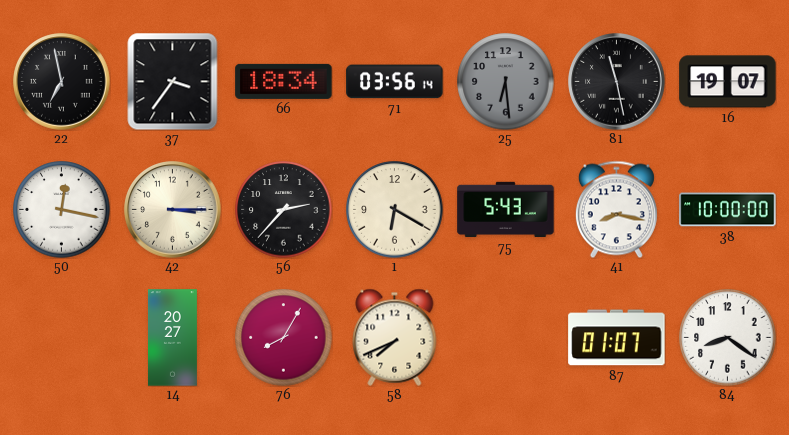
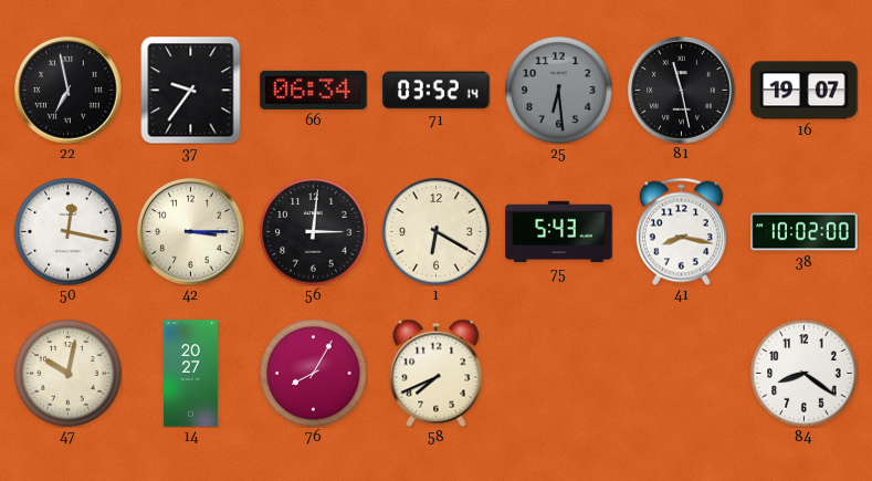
37: 3:36 -> 9:36
66: 18:34 -> 06:34
71: 03:56 -> 03:52
56: 2:37 -> 3:01
38: 10:00 -> 10:02
47: none -> 10:02
87: 01:07 -> none
